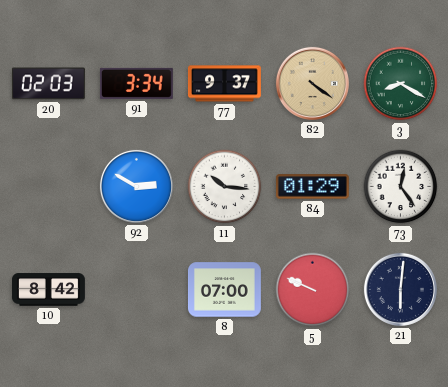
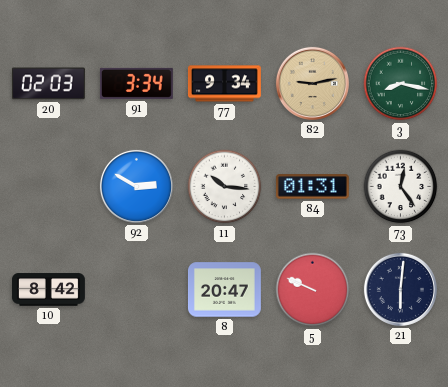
77: 9:37 -> 9:34
82: 4:21 -> 9:13
3: 8:20 -> 8:17
84: 01:29 -> 01:31
8: 07:00 -> 20:47
